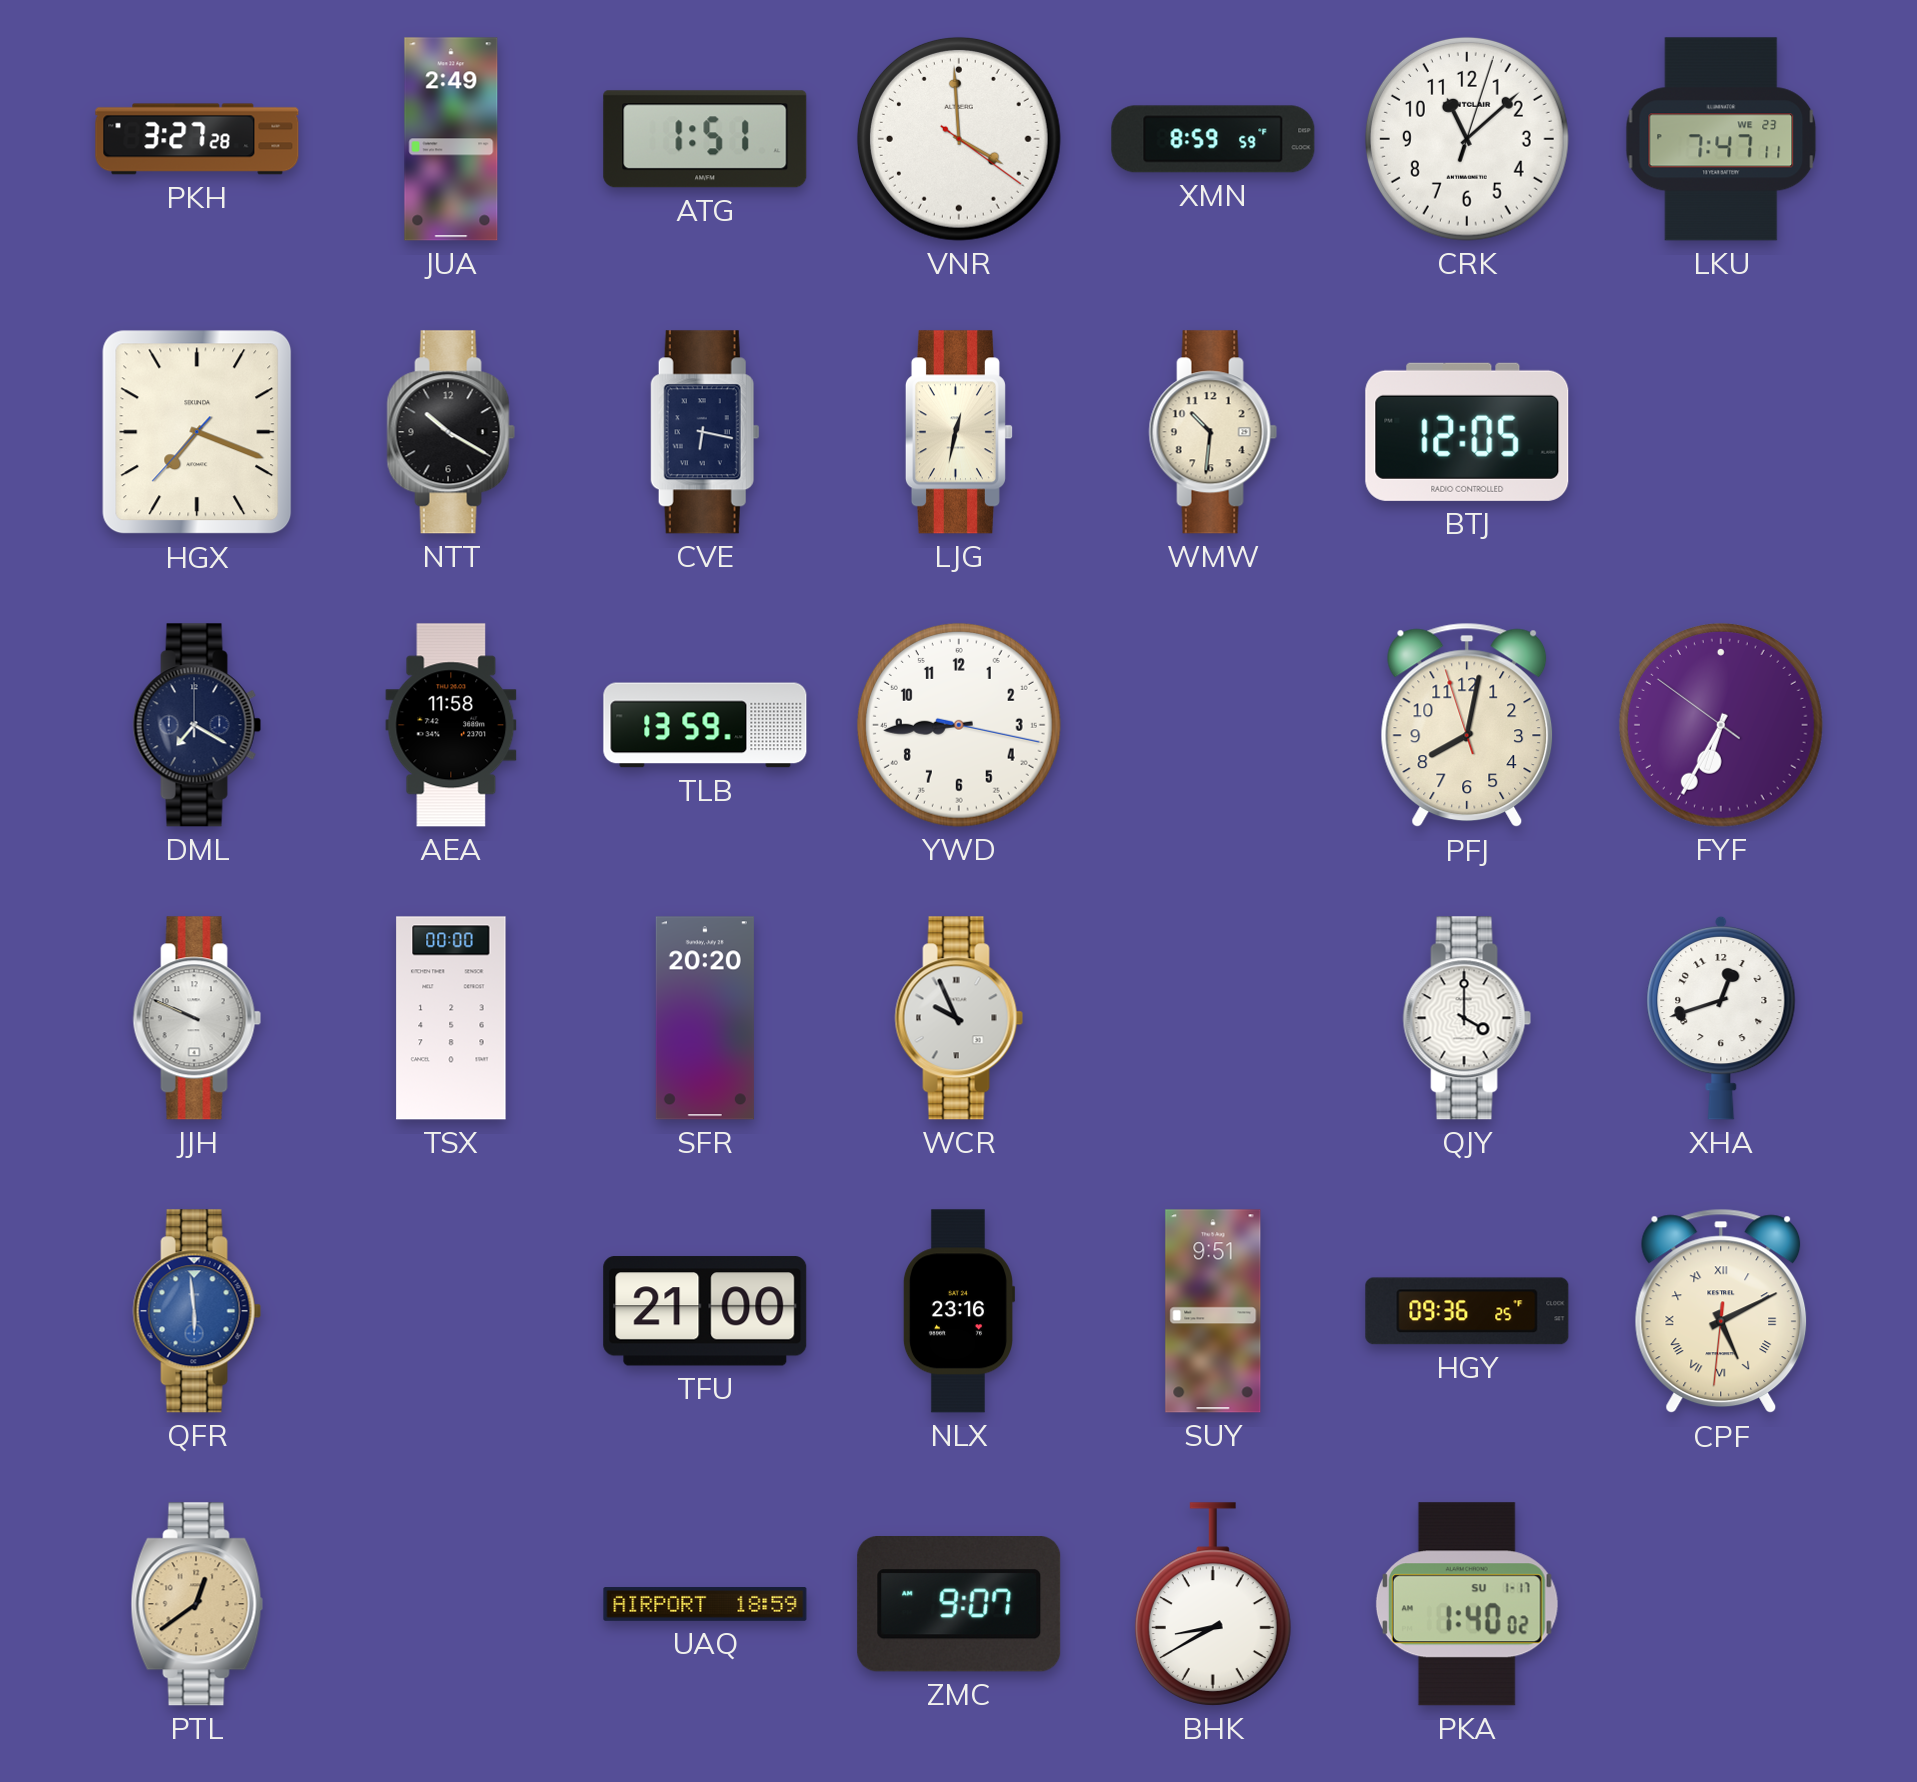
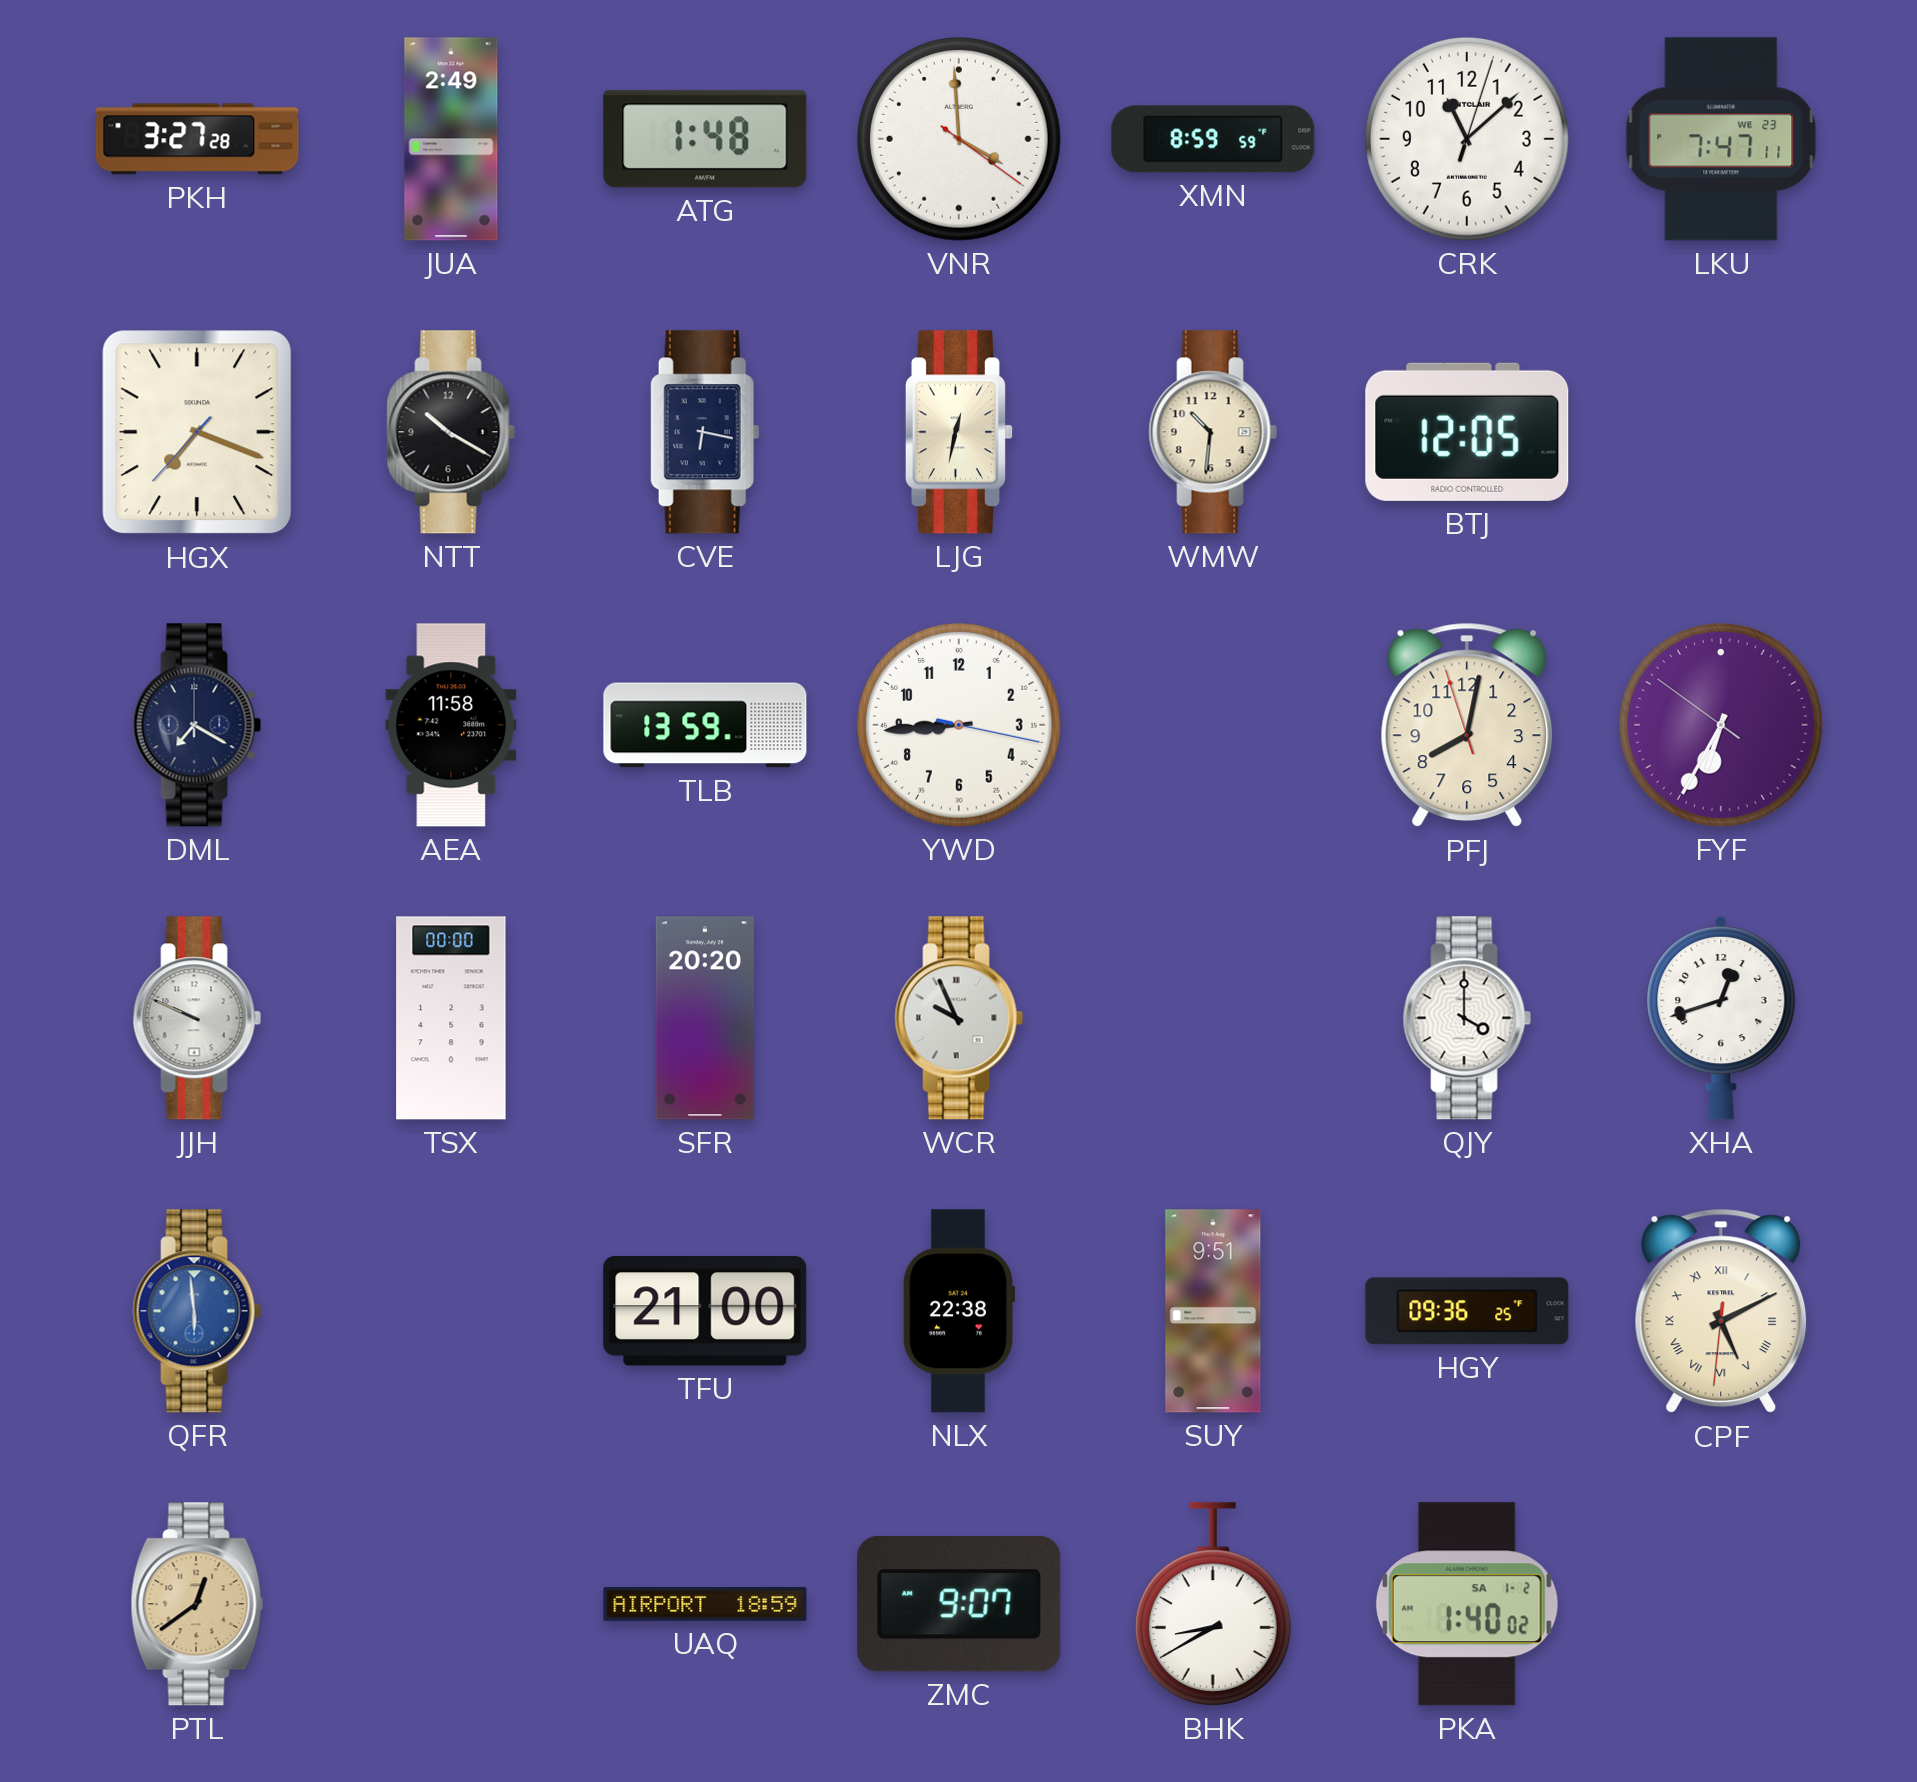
ATG: 1:51 -> 1:48
NLX: 23:16 -> 22:38
PKA date: SU 1-17 -> SA 1-2
